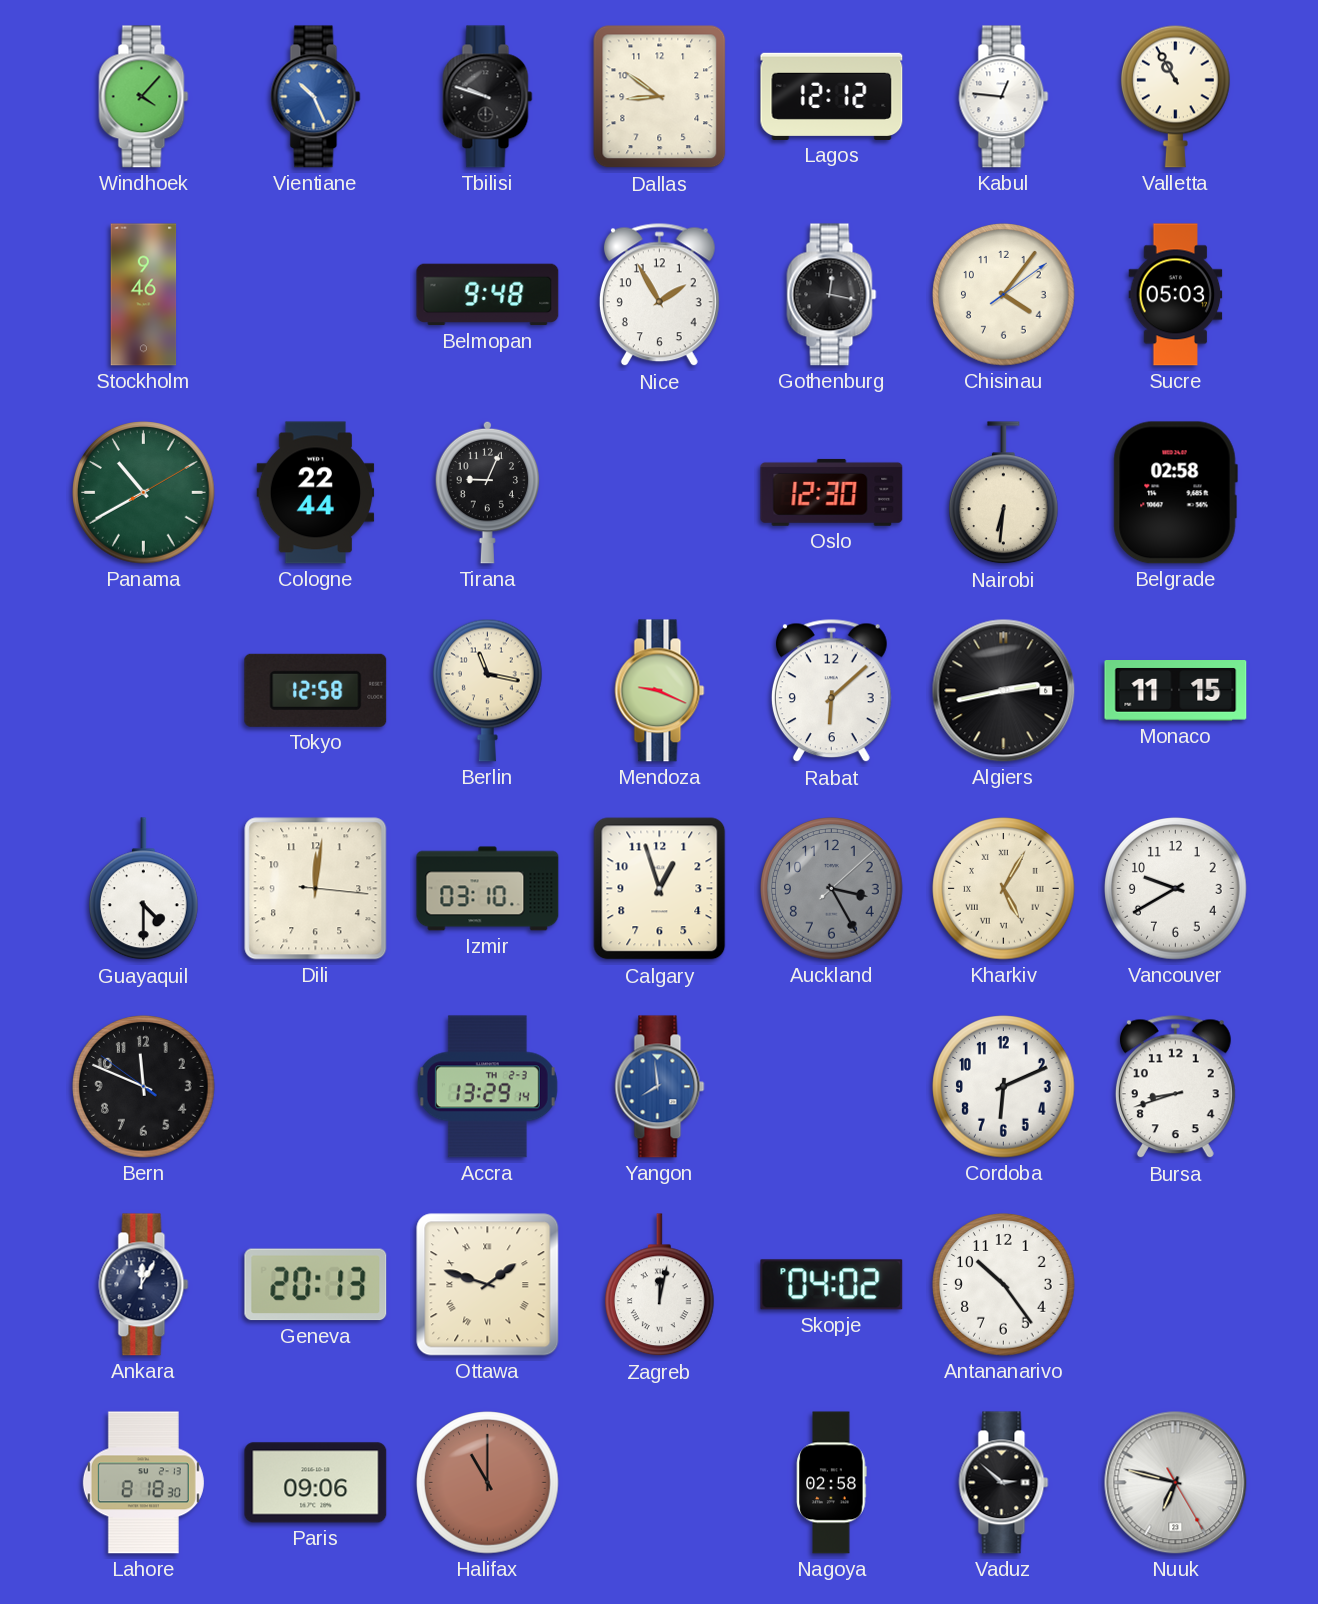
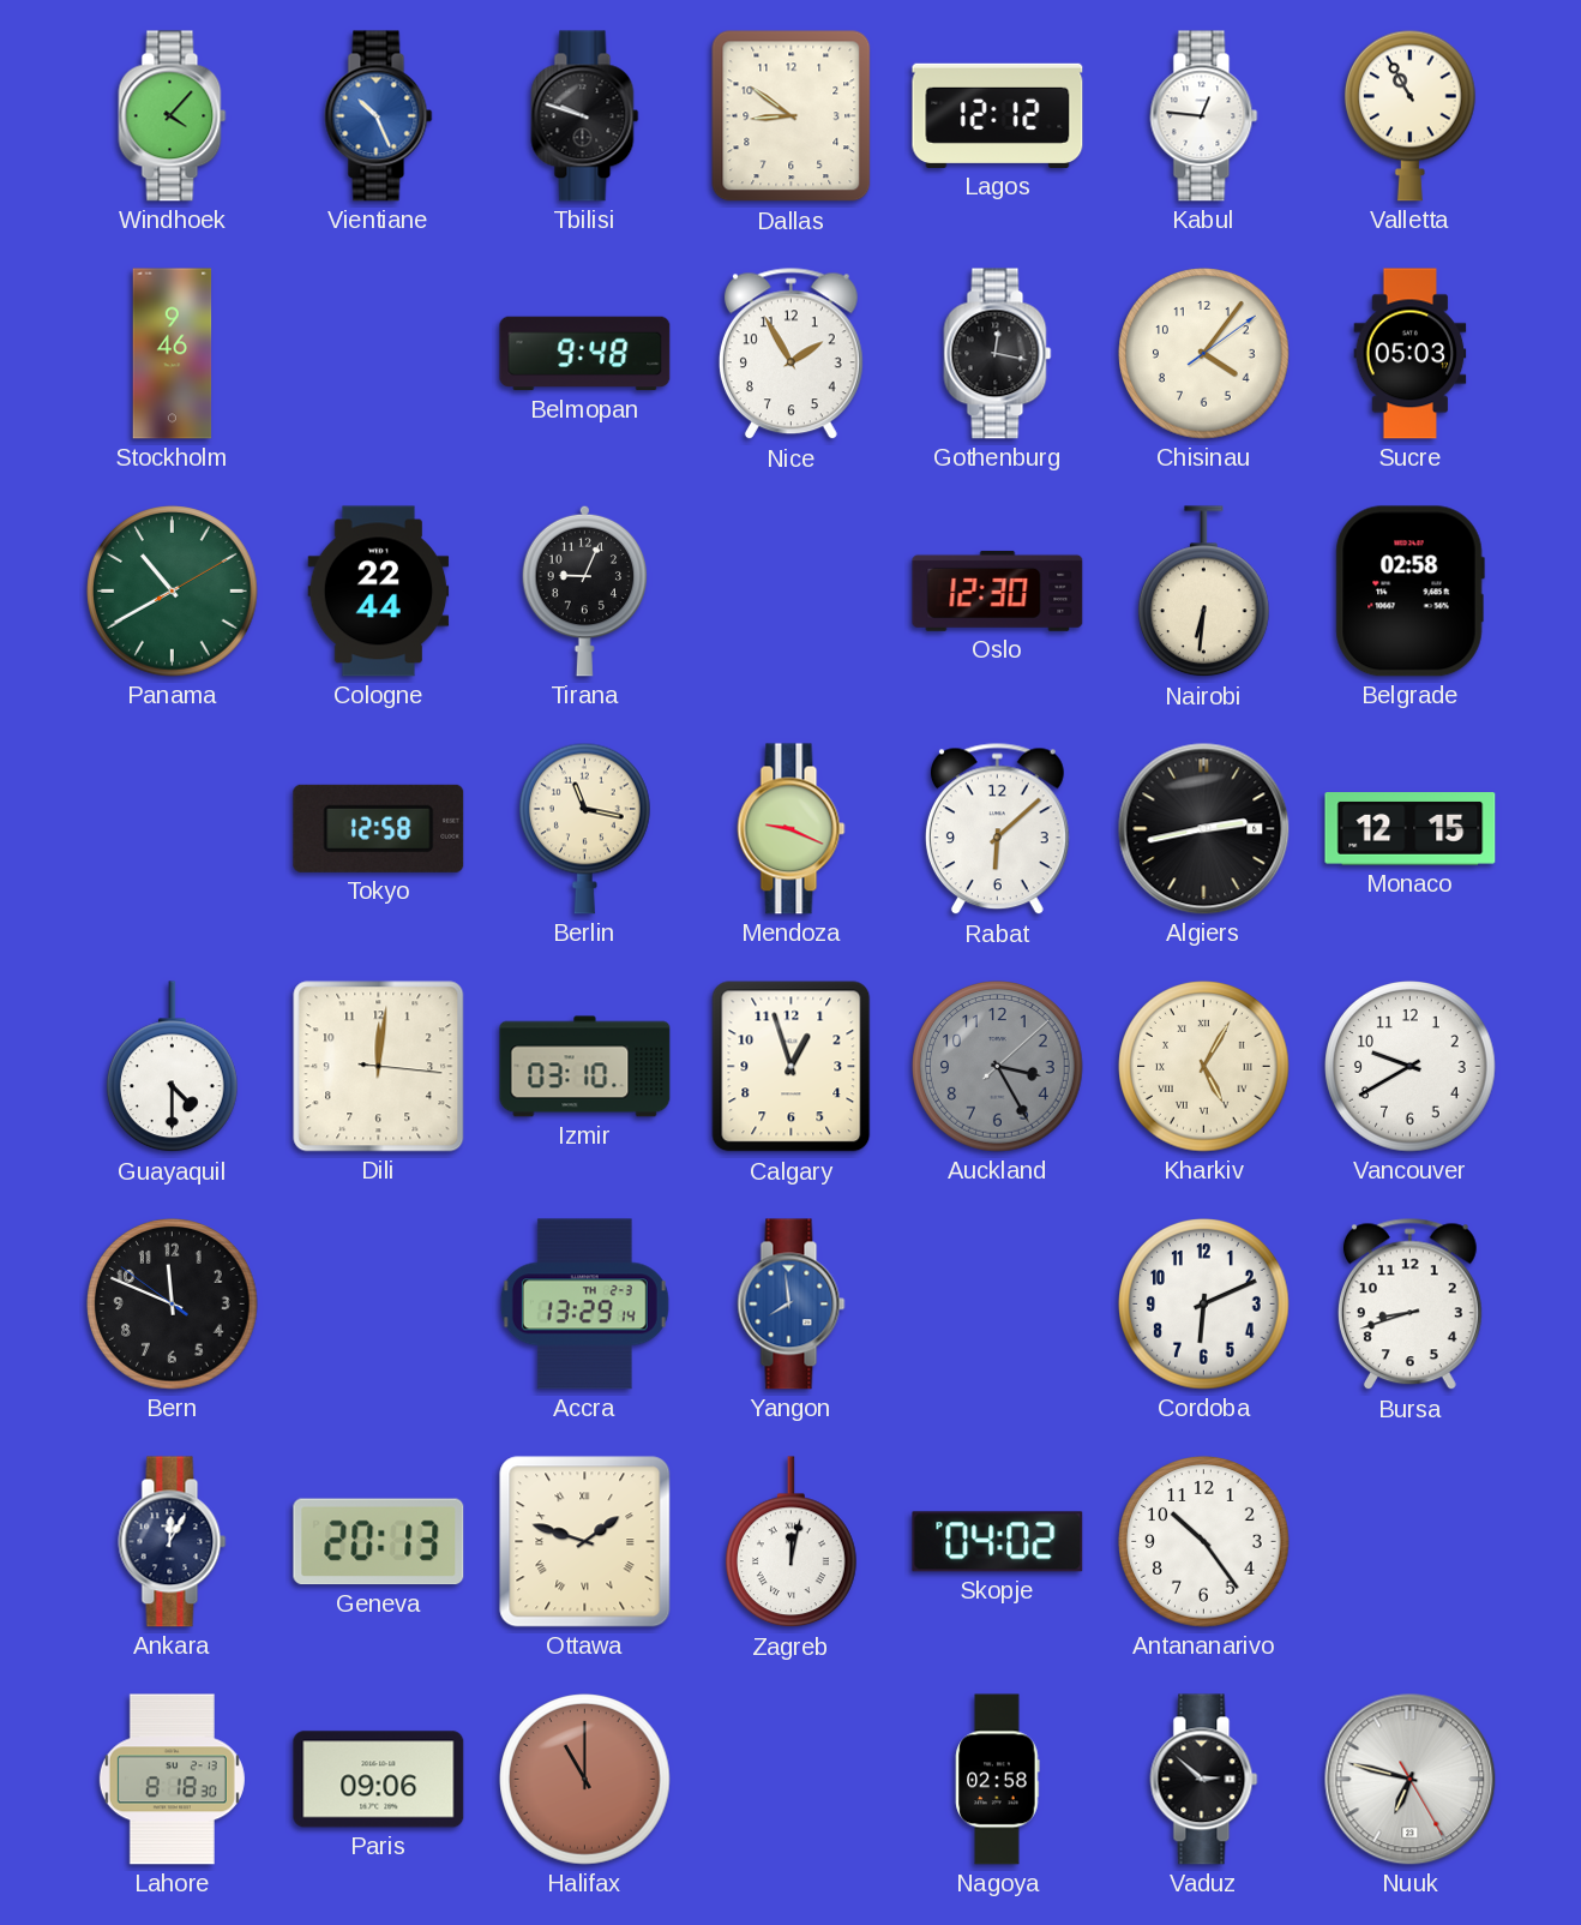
Monaco: 11:15 -> 12:15
